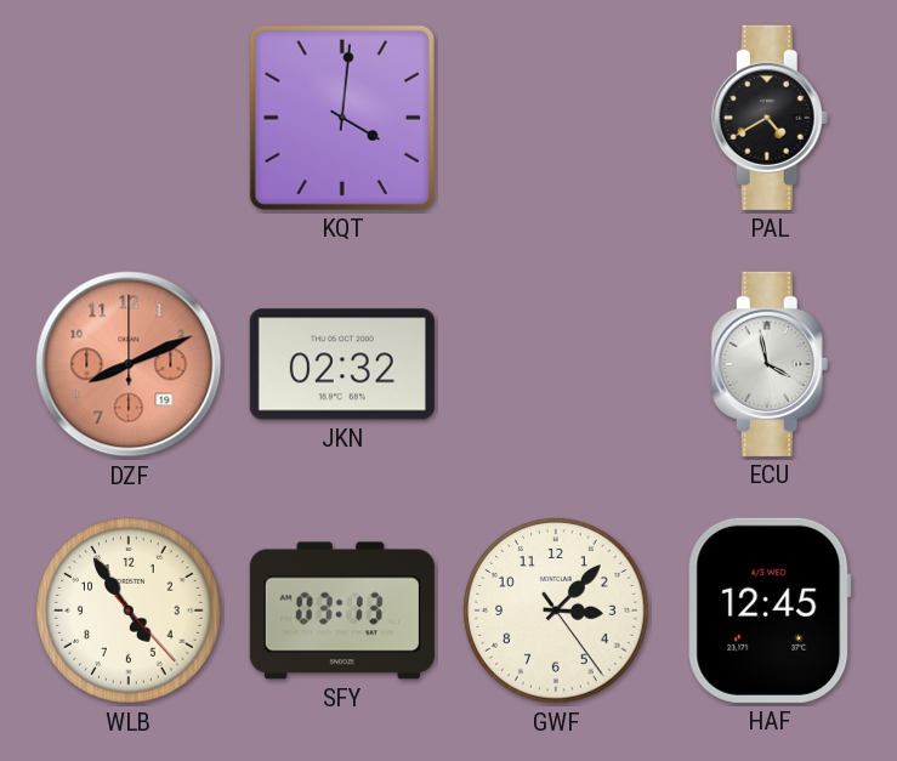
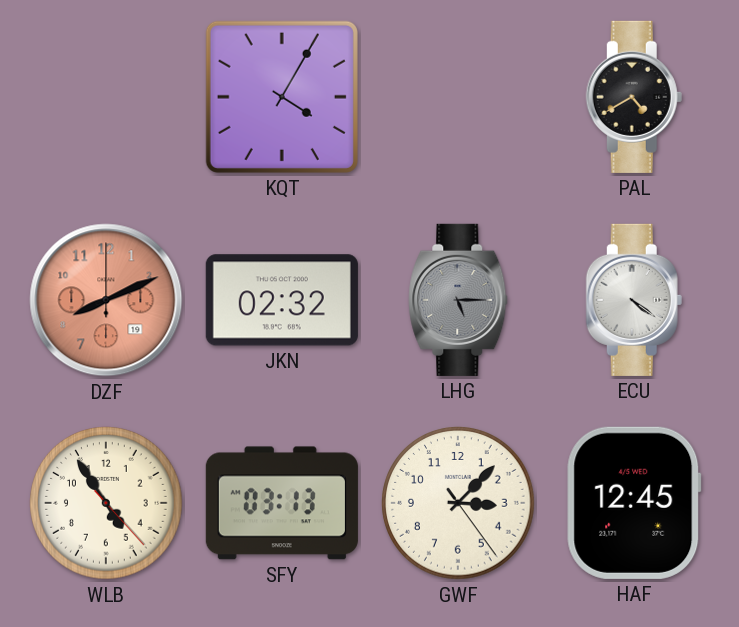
KQT: 4:01 -> 4:05
LHG: none -> 5:15
ECU: 3:58 -> 4:21
